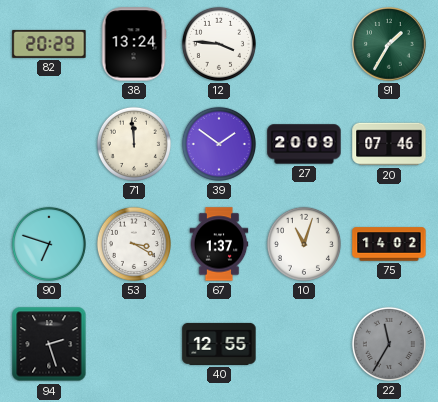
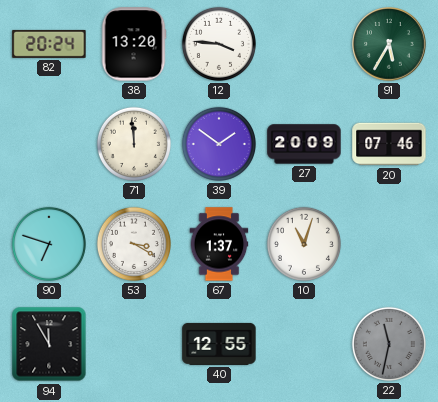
82: 20:29 -> 20:24
38: 13:24 -> 13:20
91: 1:35 -> 5:35
75: 14:02 -> none
94: 2:27 -> 11:55
22: 11:35 -> 11:32
